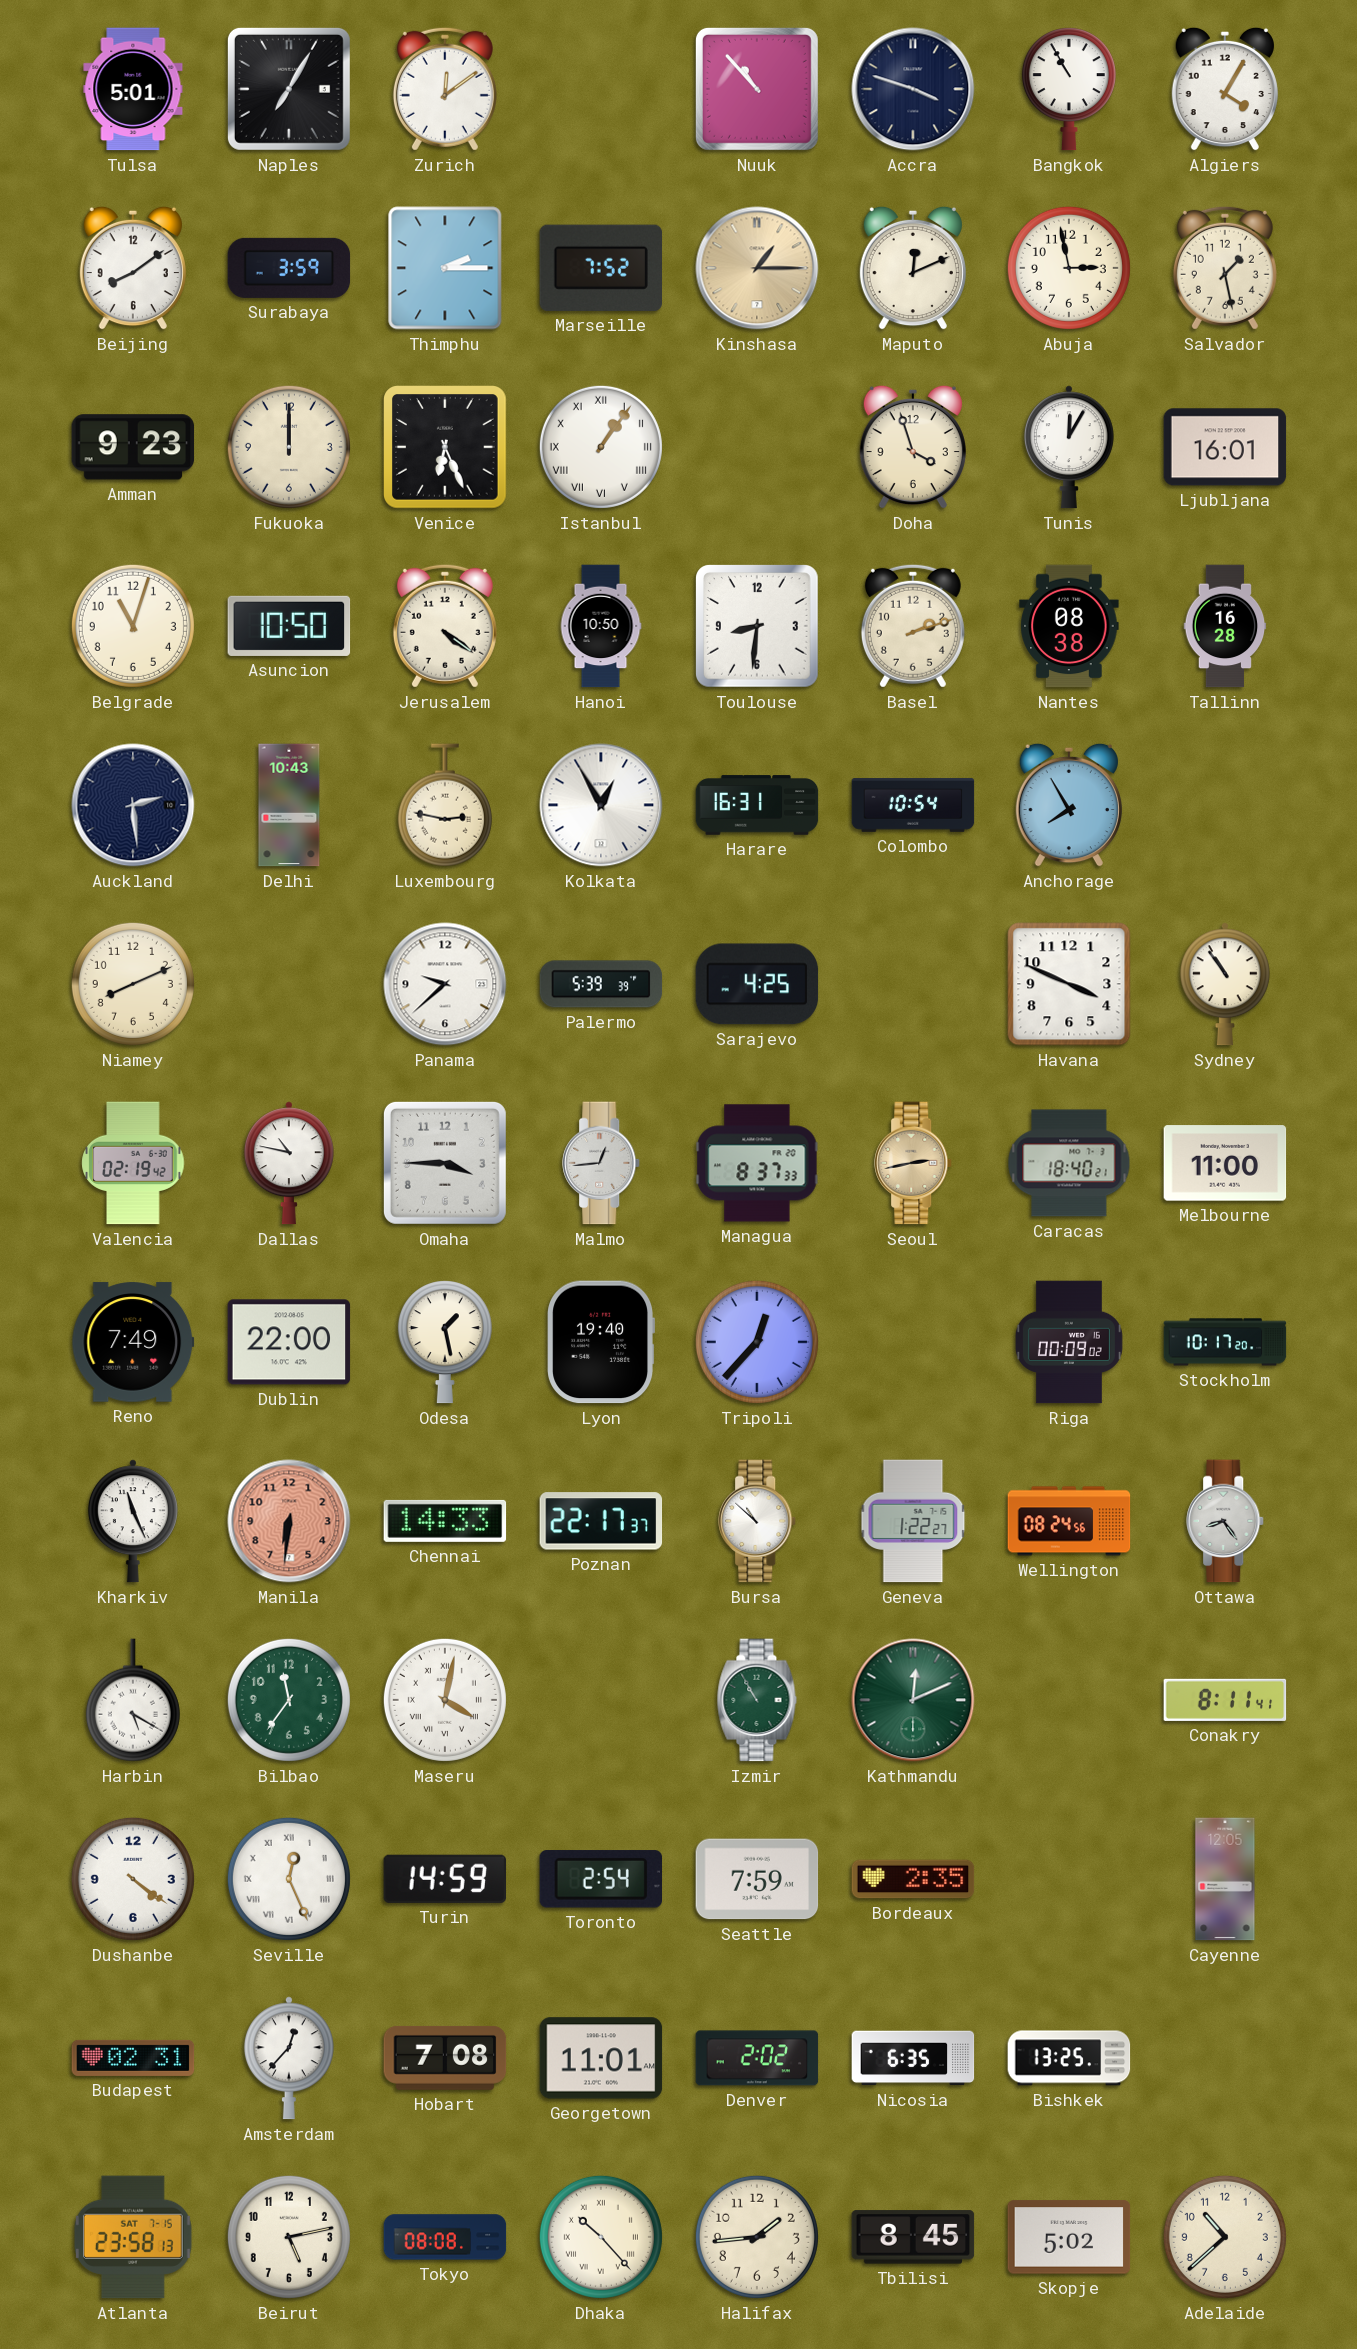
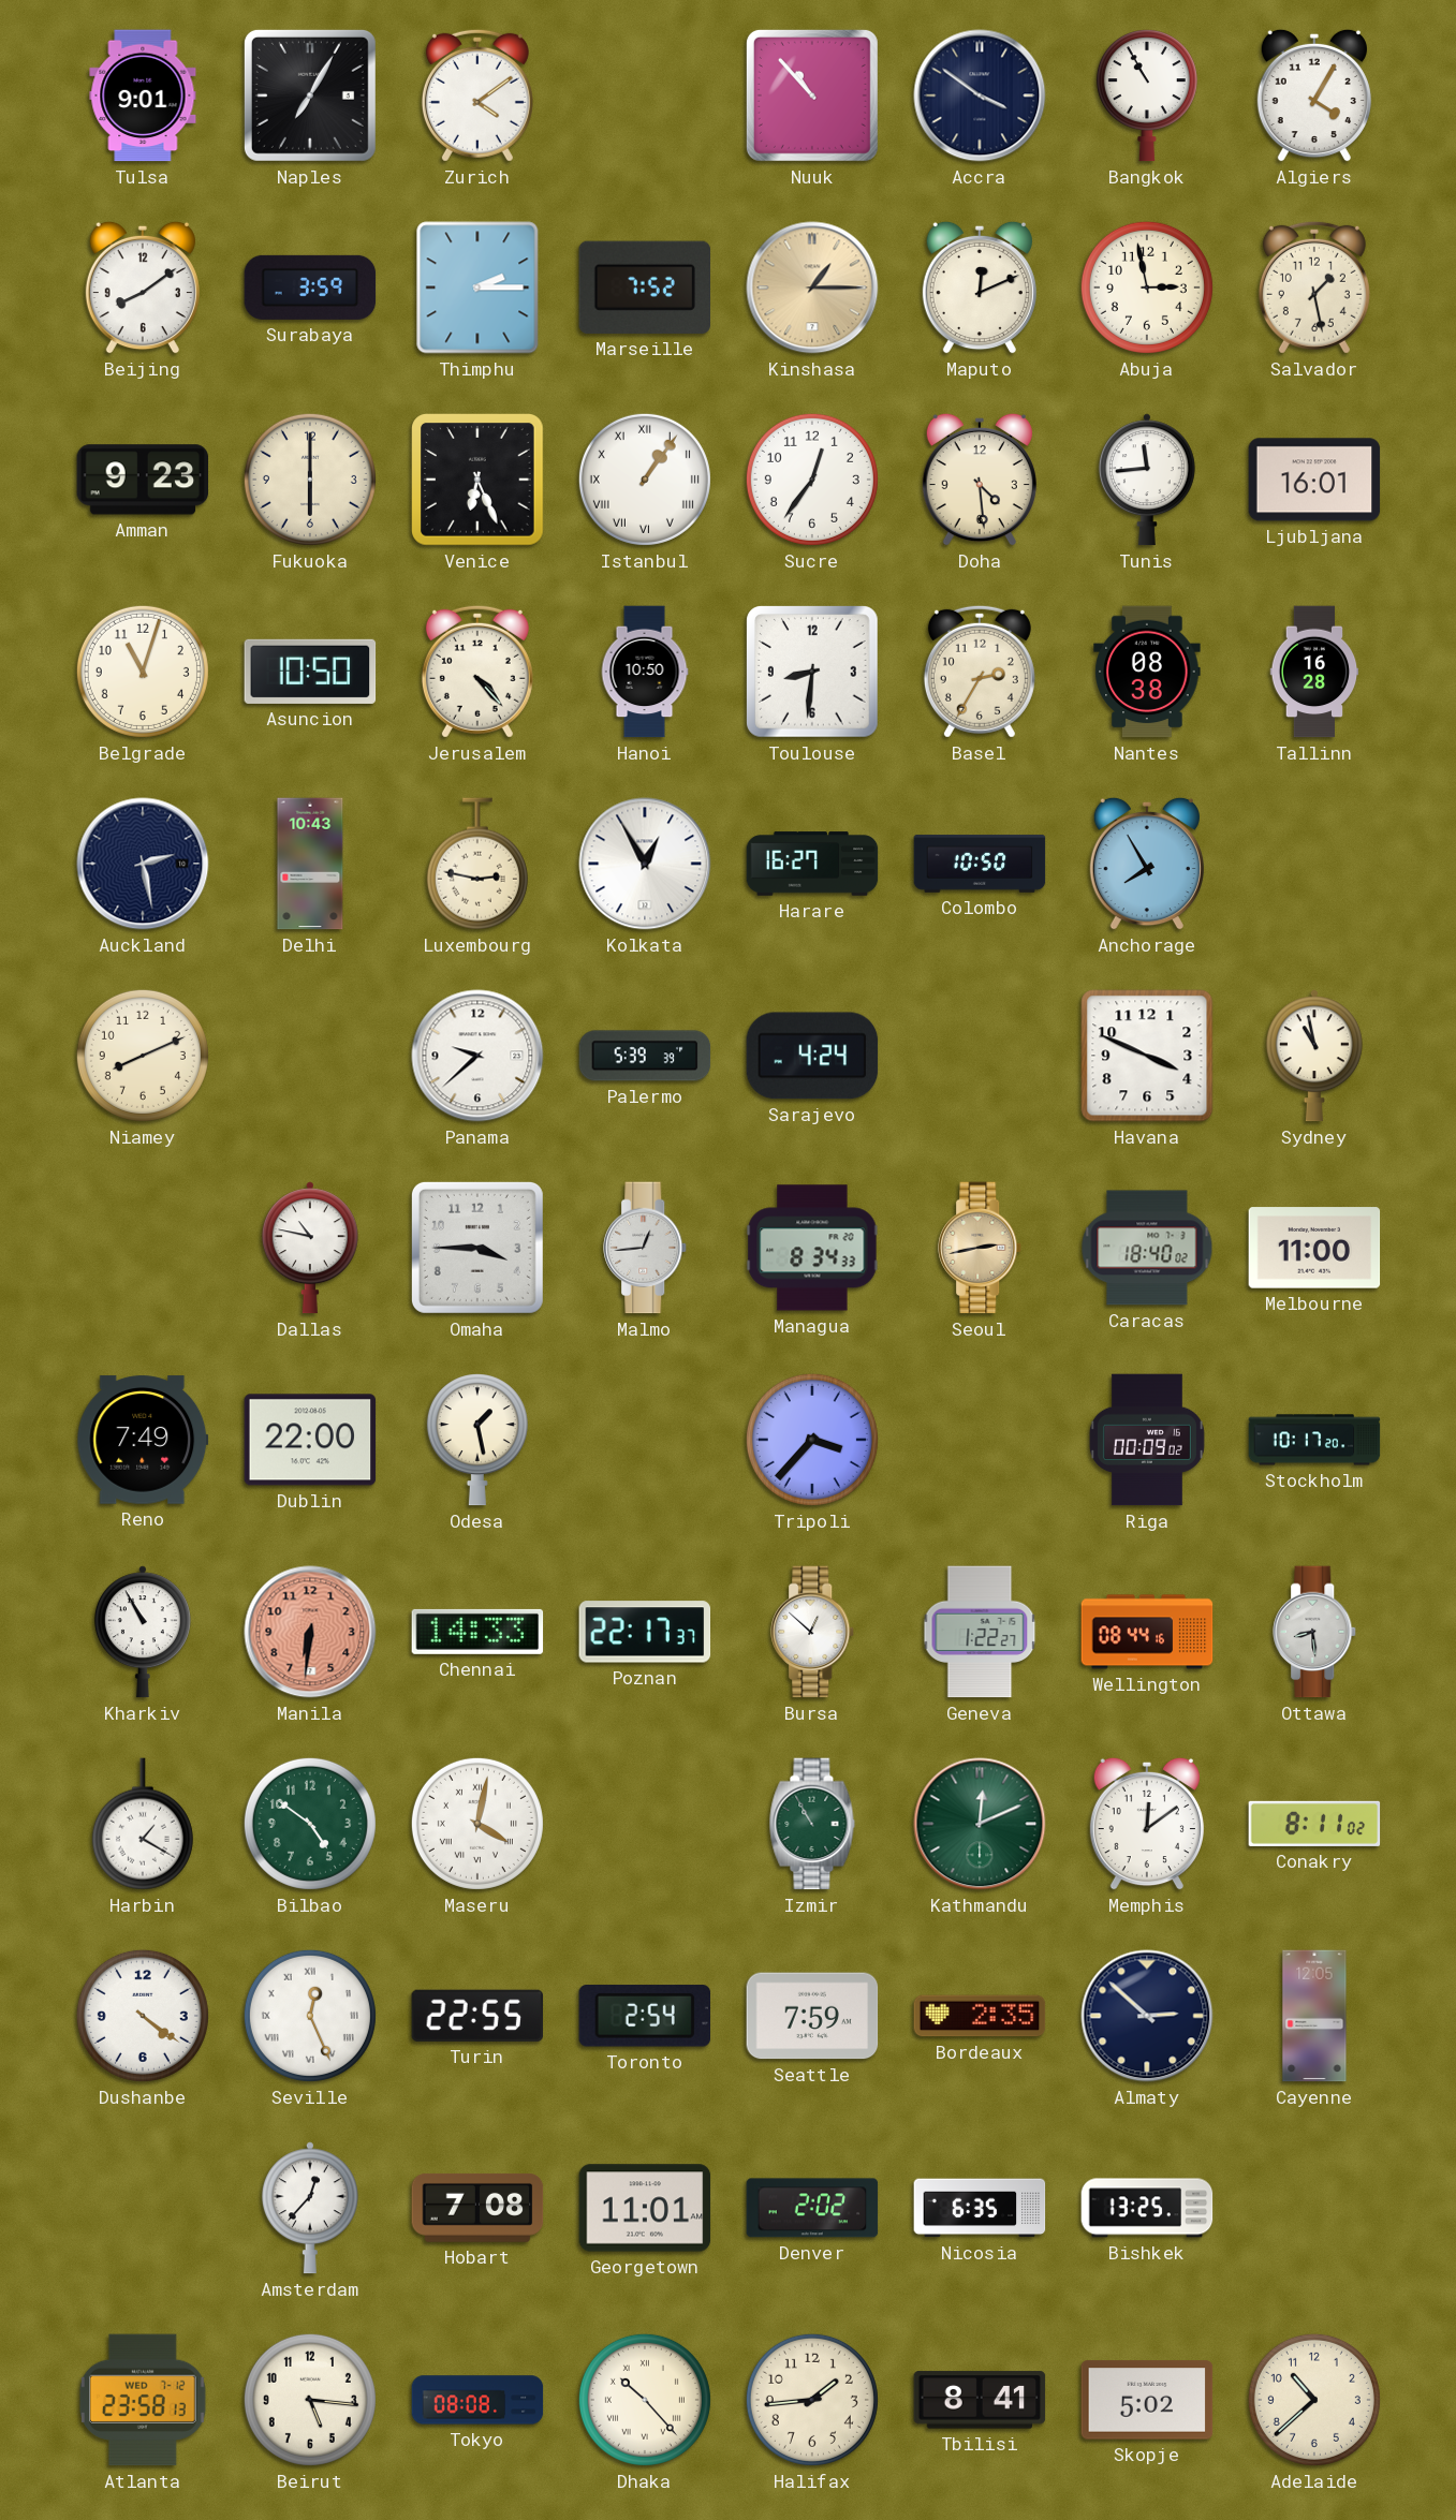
Tulsa: 5:01 -> 9:01
Zurich: 12:09 -> 4:09
Accra: 3:48 -> 3:51
Fukuoka: 12:00 -> 6:00
Sucre: none -> 12:36
Doha: 3:57 -> 4:29
Tunis: 12:05 -> 11:44
Jerusalem: 4:21 -> 4:23
Basel: 2:12 -> 2:35
Auckland: 2:29 -> 2:28
Harare: 16:31 -> 16:27
Colombo: 10:54 -> 10:50
Sarajevo: 4:25 -> 4:24
Sydney: 10:54 -> 10:58
Valencia: 02:19 -> none
Managua: 8:37 -> 8:34
Caracas: 18:40:21 -> 18:40:02
Lyon: 19:40 -> none
Tripoli: 12:37 -> 3:37
Kharkiv: 11:26 -> 10:55
Bursa: 10:52 -> 12:52
Wellington: 08:24 -> 08:44
Ottawa: 8:24 -> 8:29
Harbin: 5:20 -> 1:20
Bilbao: 11:36 -> 4:51
Memphis: none -> 12:09
Conakry: 8:11:41 -> 8:11:02
Turin: 14:59 -> 22:55
Almaty: none -> 2:52
Budapest: 02:31 -> none
Atlanta date: SAT 7-15 -> WED 7-12
Beirut: 5:13 -> 5:16
Tbilisi: 8:45 -> 8:41
